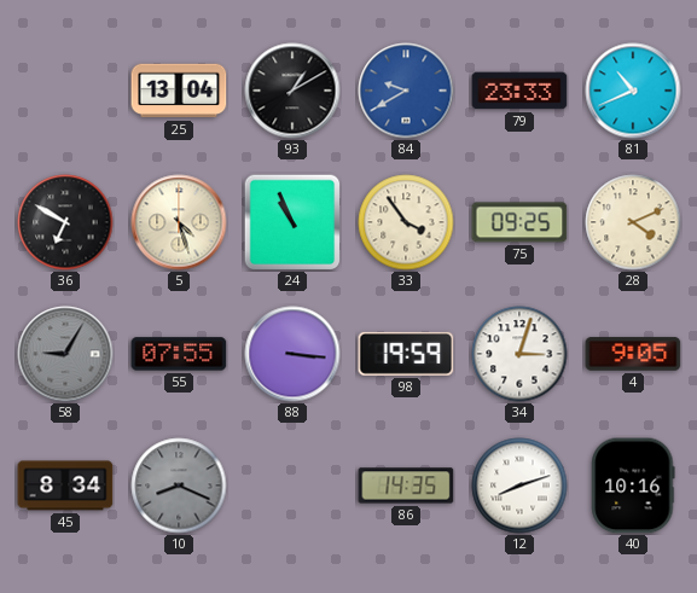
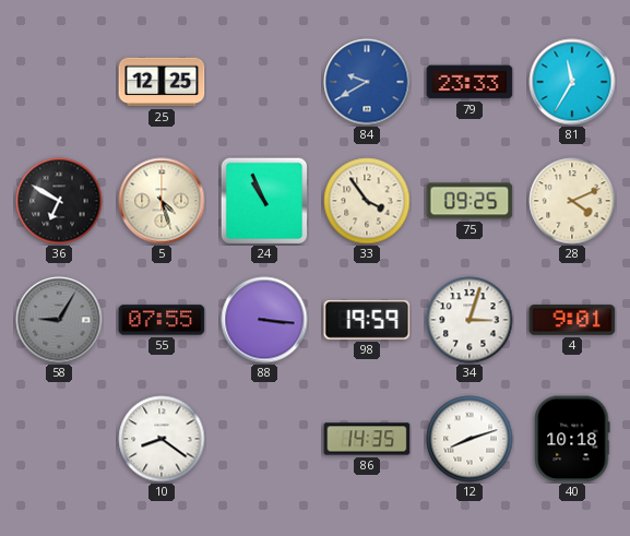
25: 13:04 -> 12:25
93: 1:10 -> none
81: 10:41 -> 11:35
4: 9:05 -> 9:01
45: 8:34 -> none
10: 8:19 -> 8:21
10 dial: grey -> white
40: 10:16 -> 10:18
